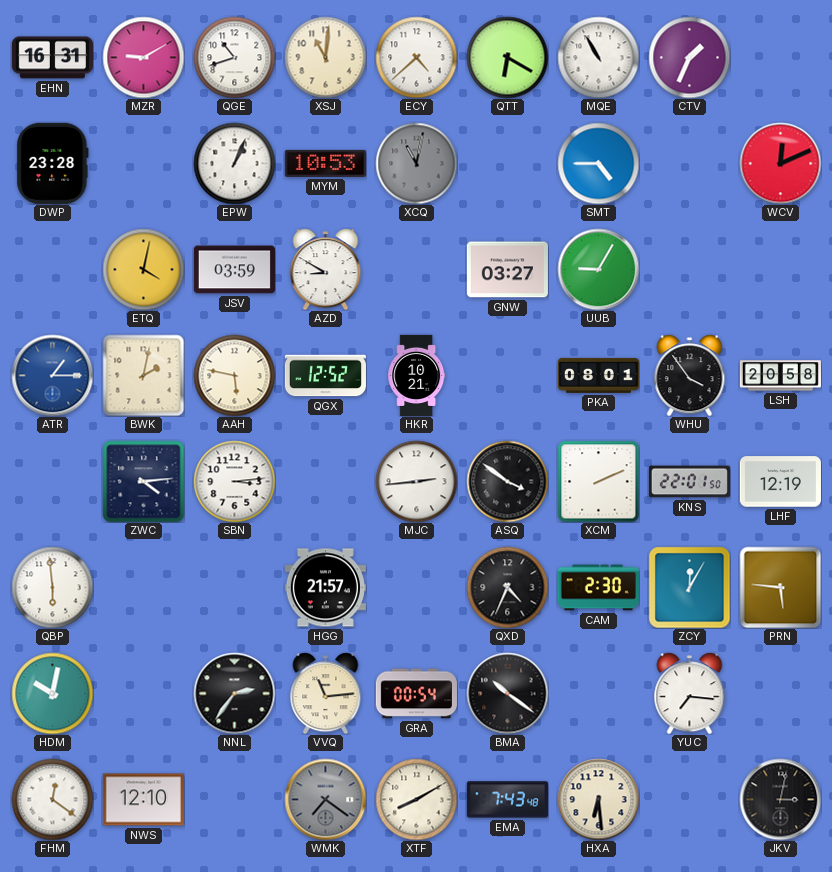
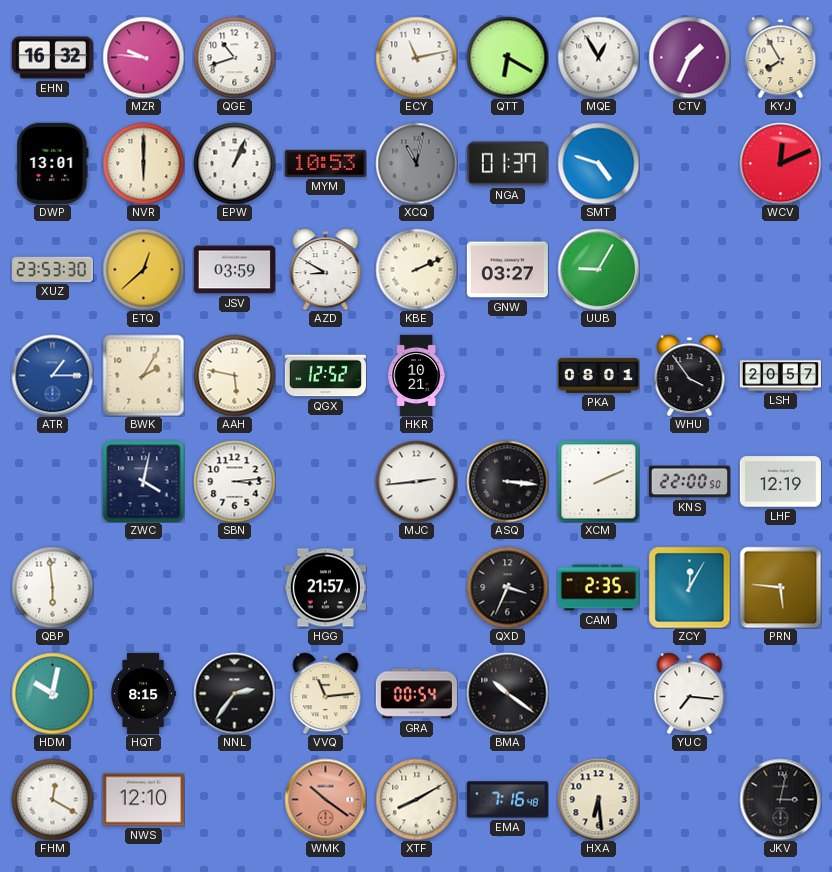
EHN: 16:31 -> 16:32
MZR: 9:10 -> 9:46
XSJ: 11:01 -> none
ECY: 4:38 -> 11:13
MQE: 10:55 -> 12:55
KYJ: none -> 7:55
DWP: 23:28 -> 13:01
NVR: none -> 6:00
NGA: none -> 01:37
SMT: 4:45 -> 4:48
XUZ: none -> 23:53
ETQ: 4:02 -> 12:38
KBE: none -> 2:11
BWK: 2:02 -> 2:05
LSH: 20:58 -> 20:57
ZWC: 4:14 -> 4:02
ASQ: 3:51 -> 3:16
KNS: 22:01 -> 22:00
QXD: 4:34 -> 3:34
CAM: 2:30 -> 2:35
HQT: none -> 8:15
FHM: 12:21 -> 12:20
WMK: 7:21 -> 10:21
WMK dial: grey -> salmon
EMA: 7:43 -> 7:16
